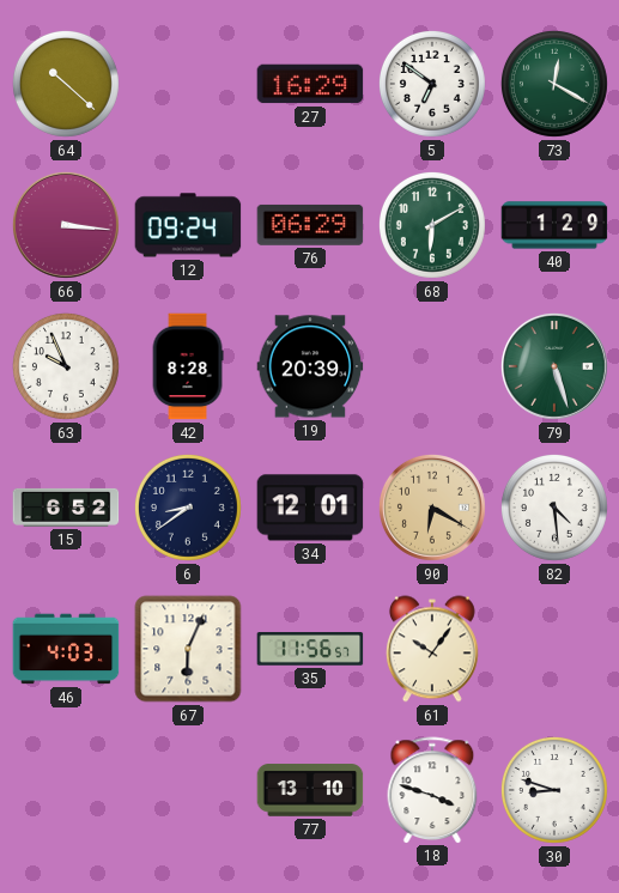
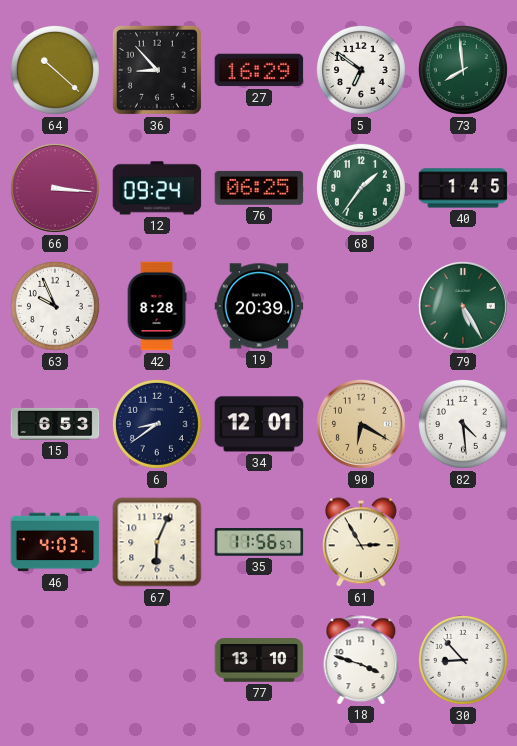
36: none -> 8:53
73: 12:20 -> 7:59
76: 06:29 -> 06:25
68: 6:10 -> 1:36
40: 1:29 -> 1:45
79: 5:27 -> 5:25
15: 6:52 -> 6:53
61: 10:06 -> 2:55
30: 8:48 -> 8:53
